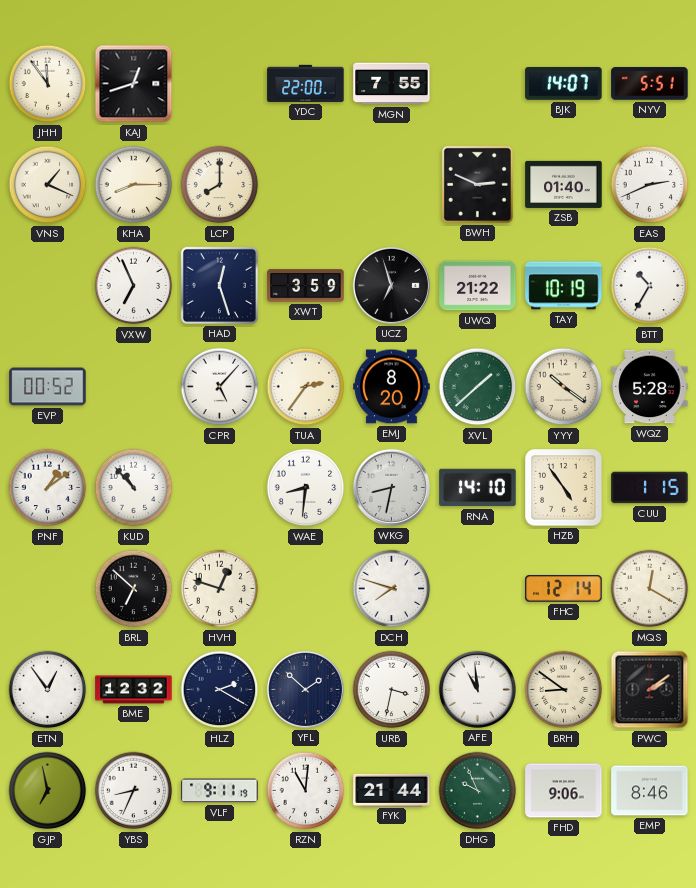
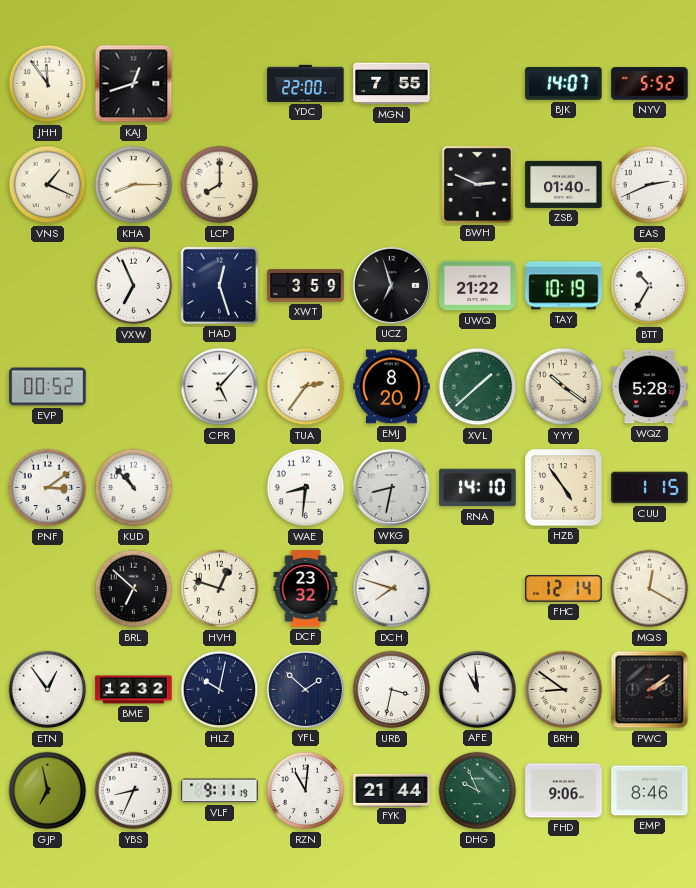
NYV: 5:51 -> 5:52
PNF: 1:09 -> 3:09
DCF: none -> 23:32
HLZ: 2:20 -> 10:02
